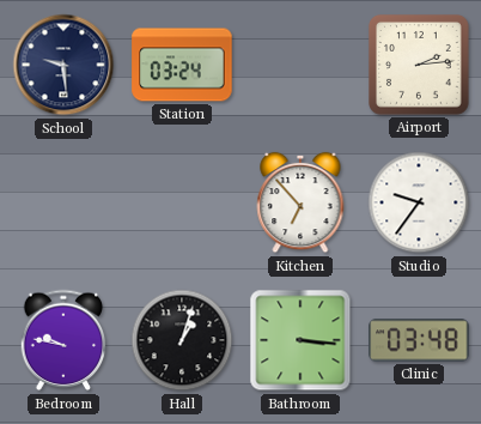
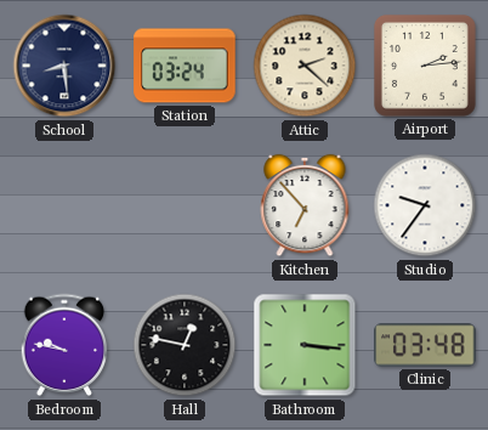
School: 9:29 -> 8:29
Attic: none -> 2:22
Hall: 1:03 -> 12:47
